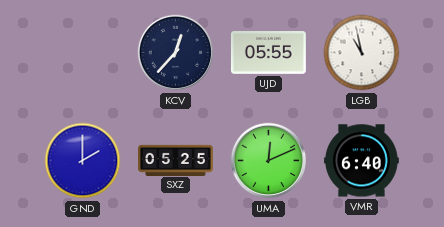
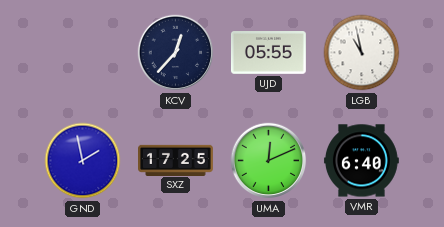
GND: 2:00 -> 1:58
SXZ: 05:25 -> 17:25
